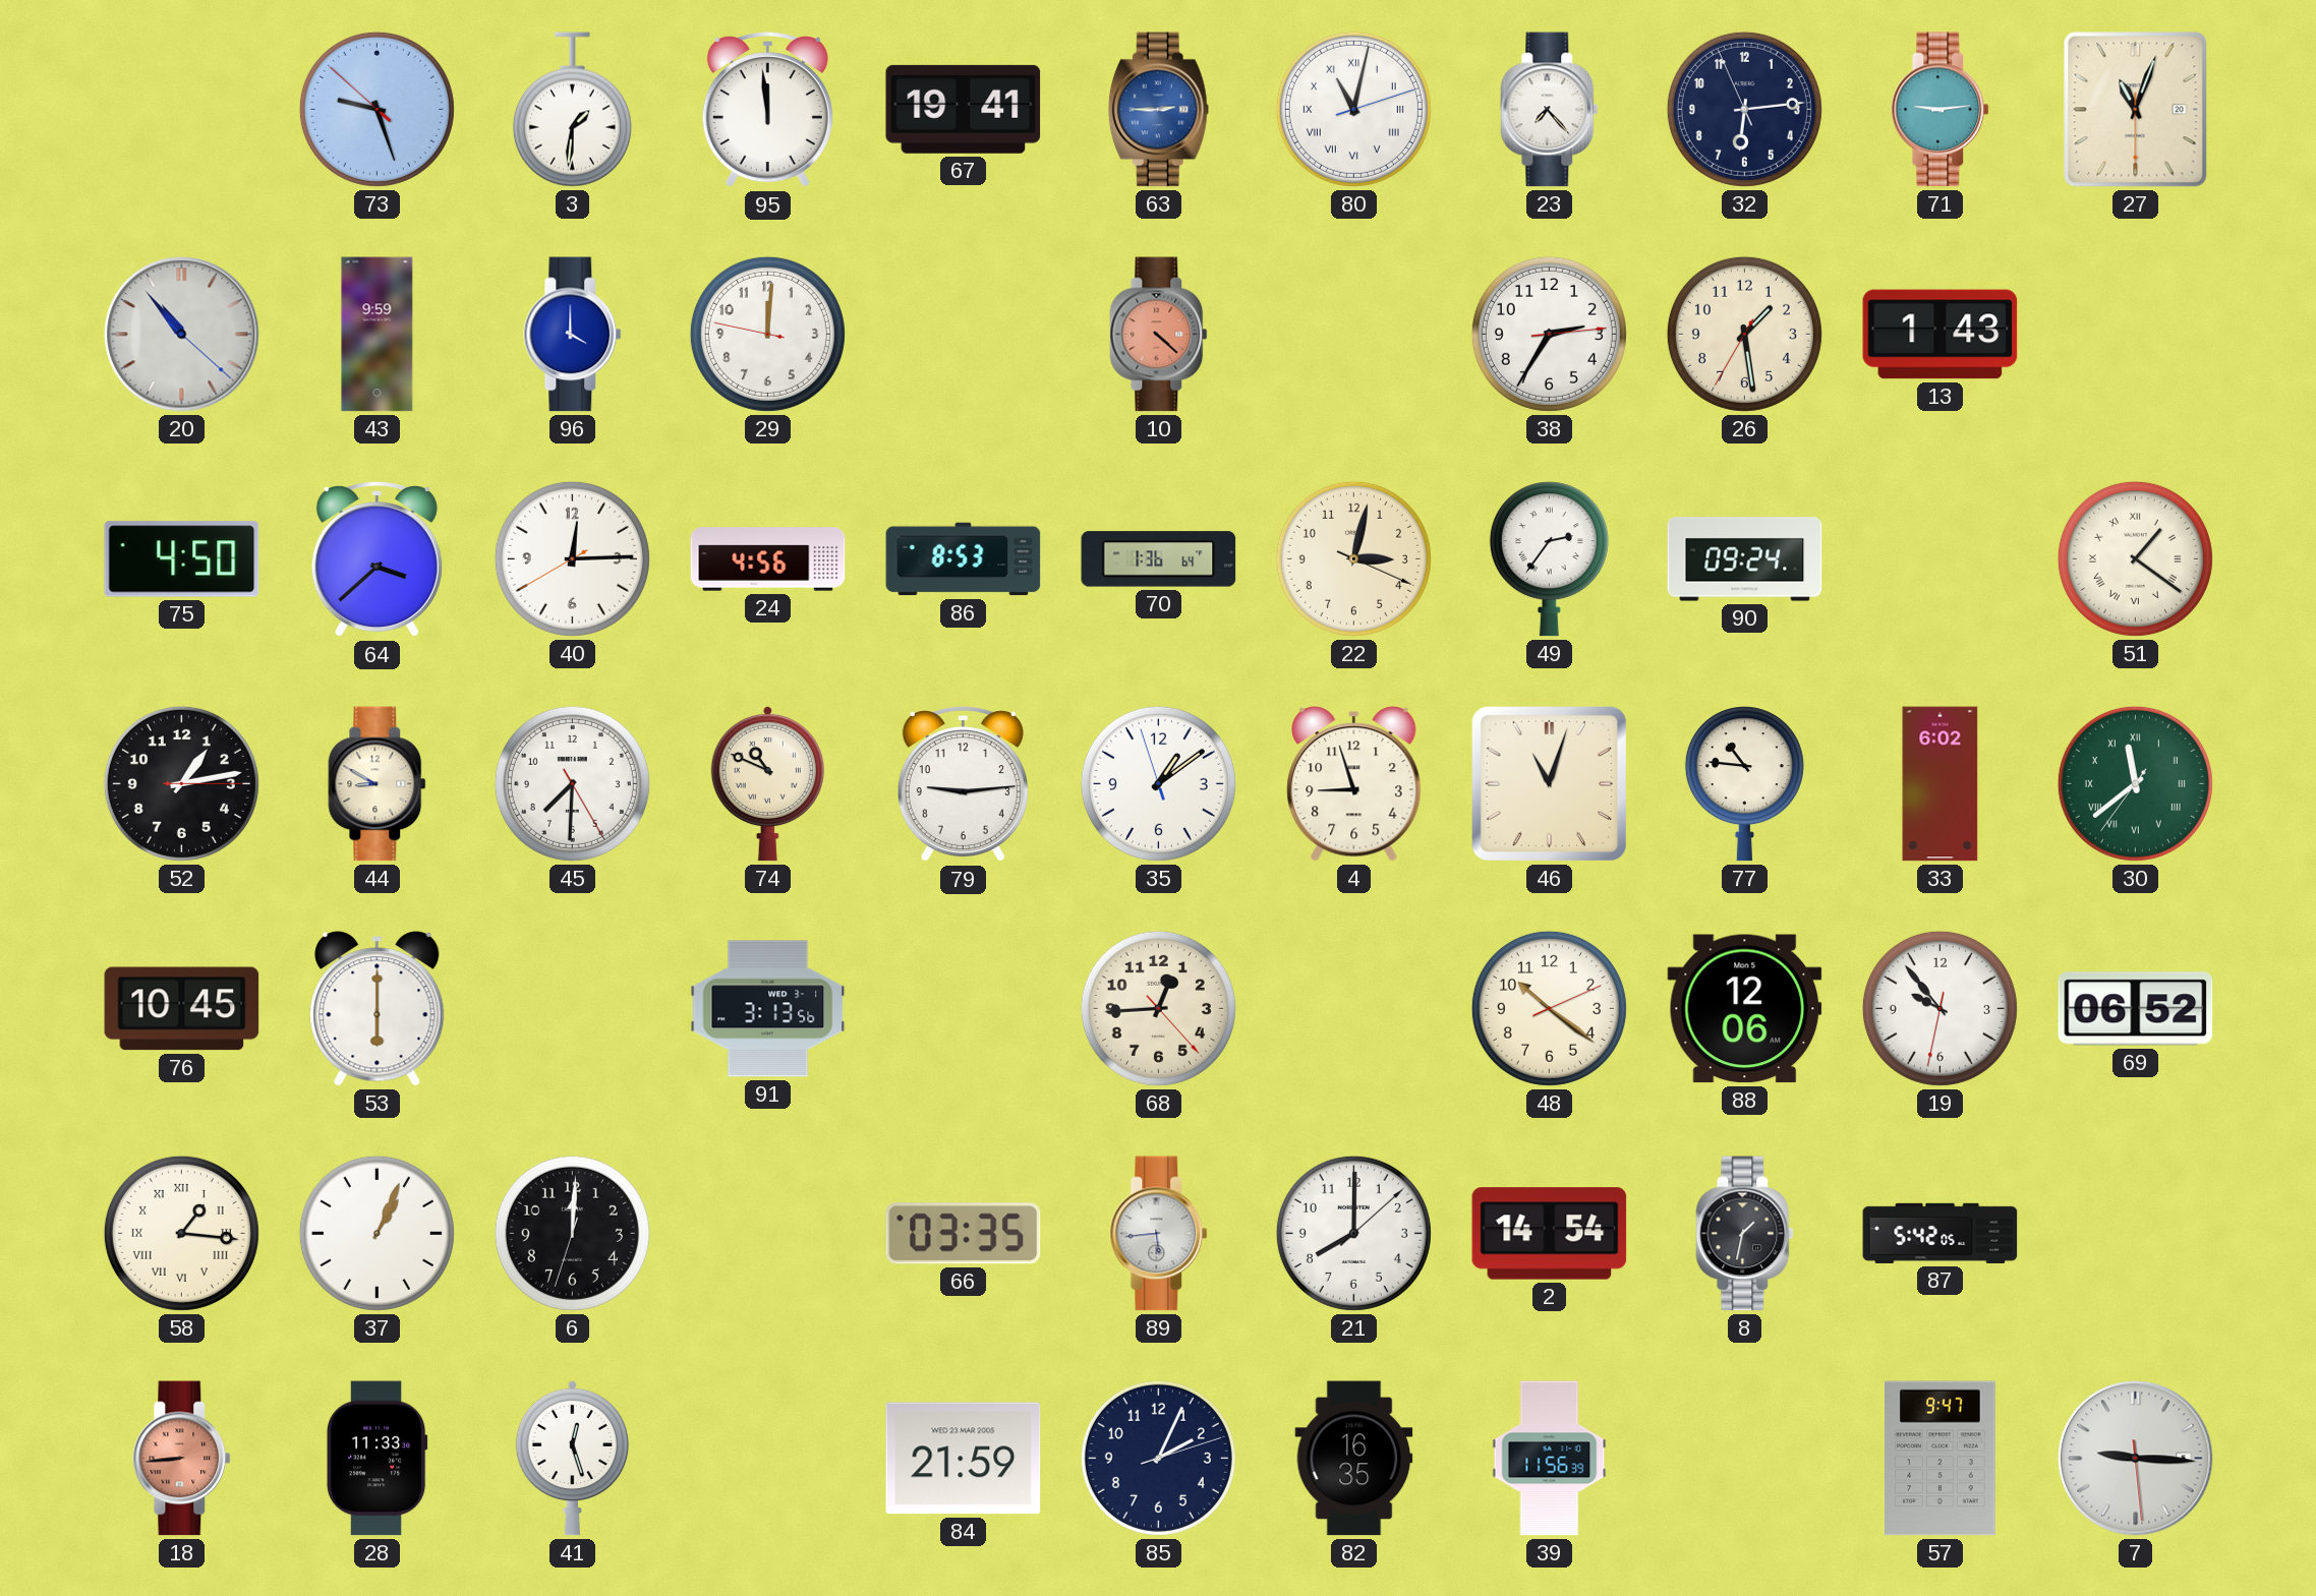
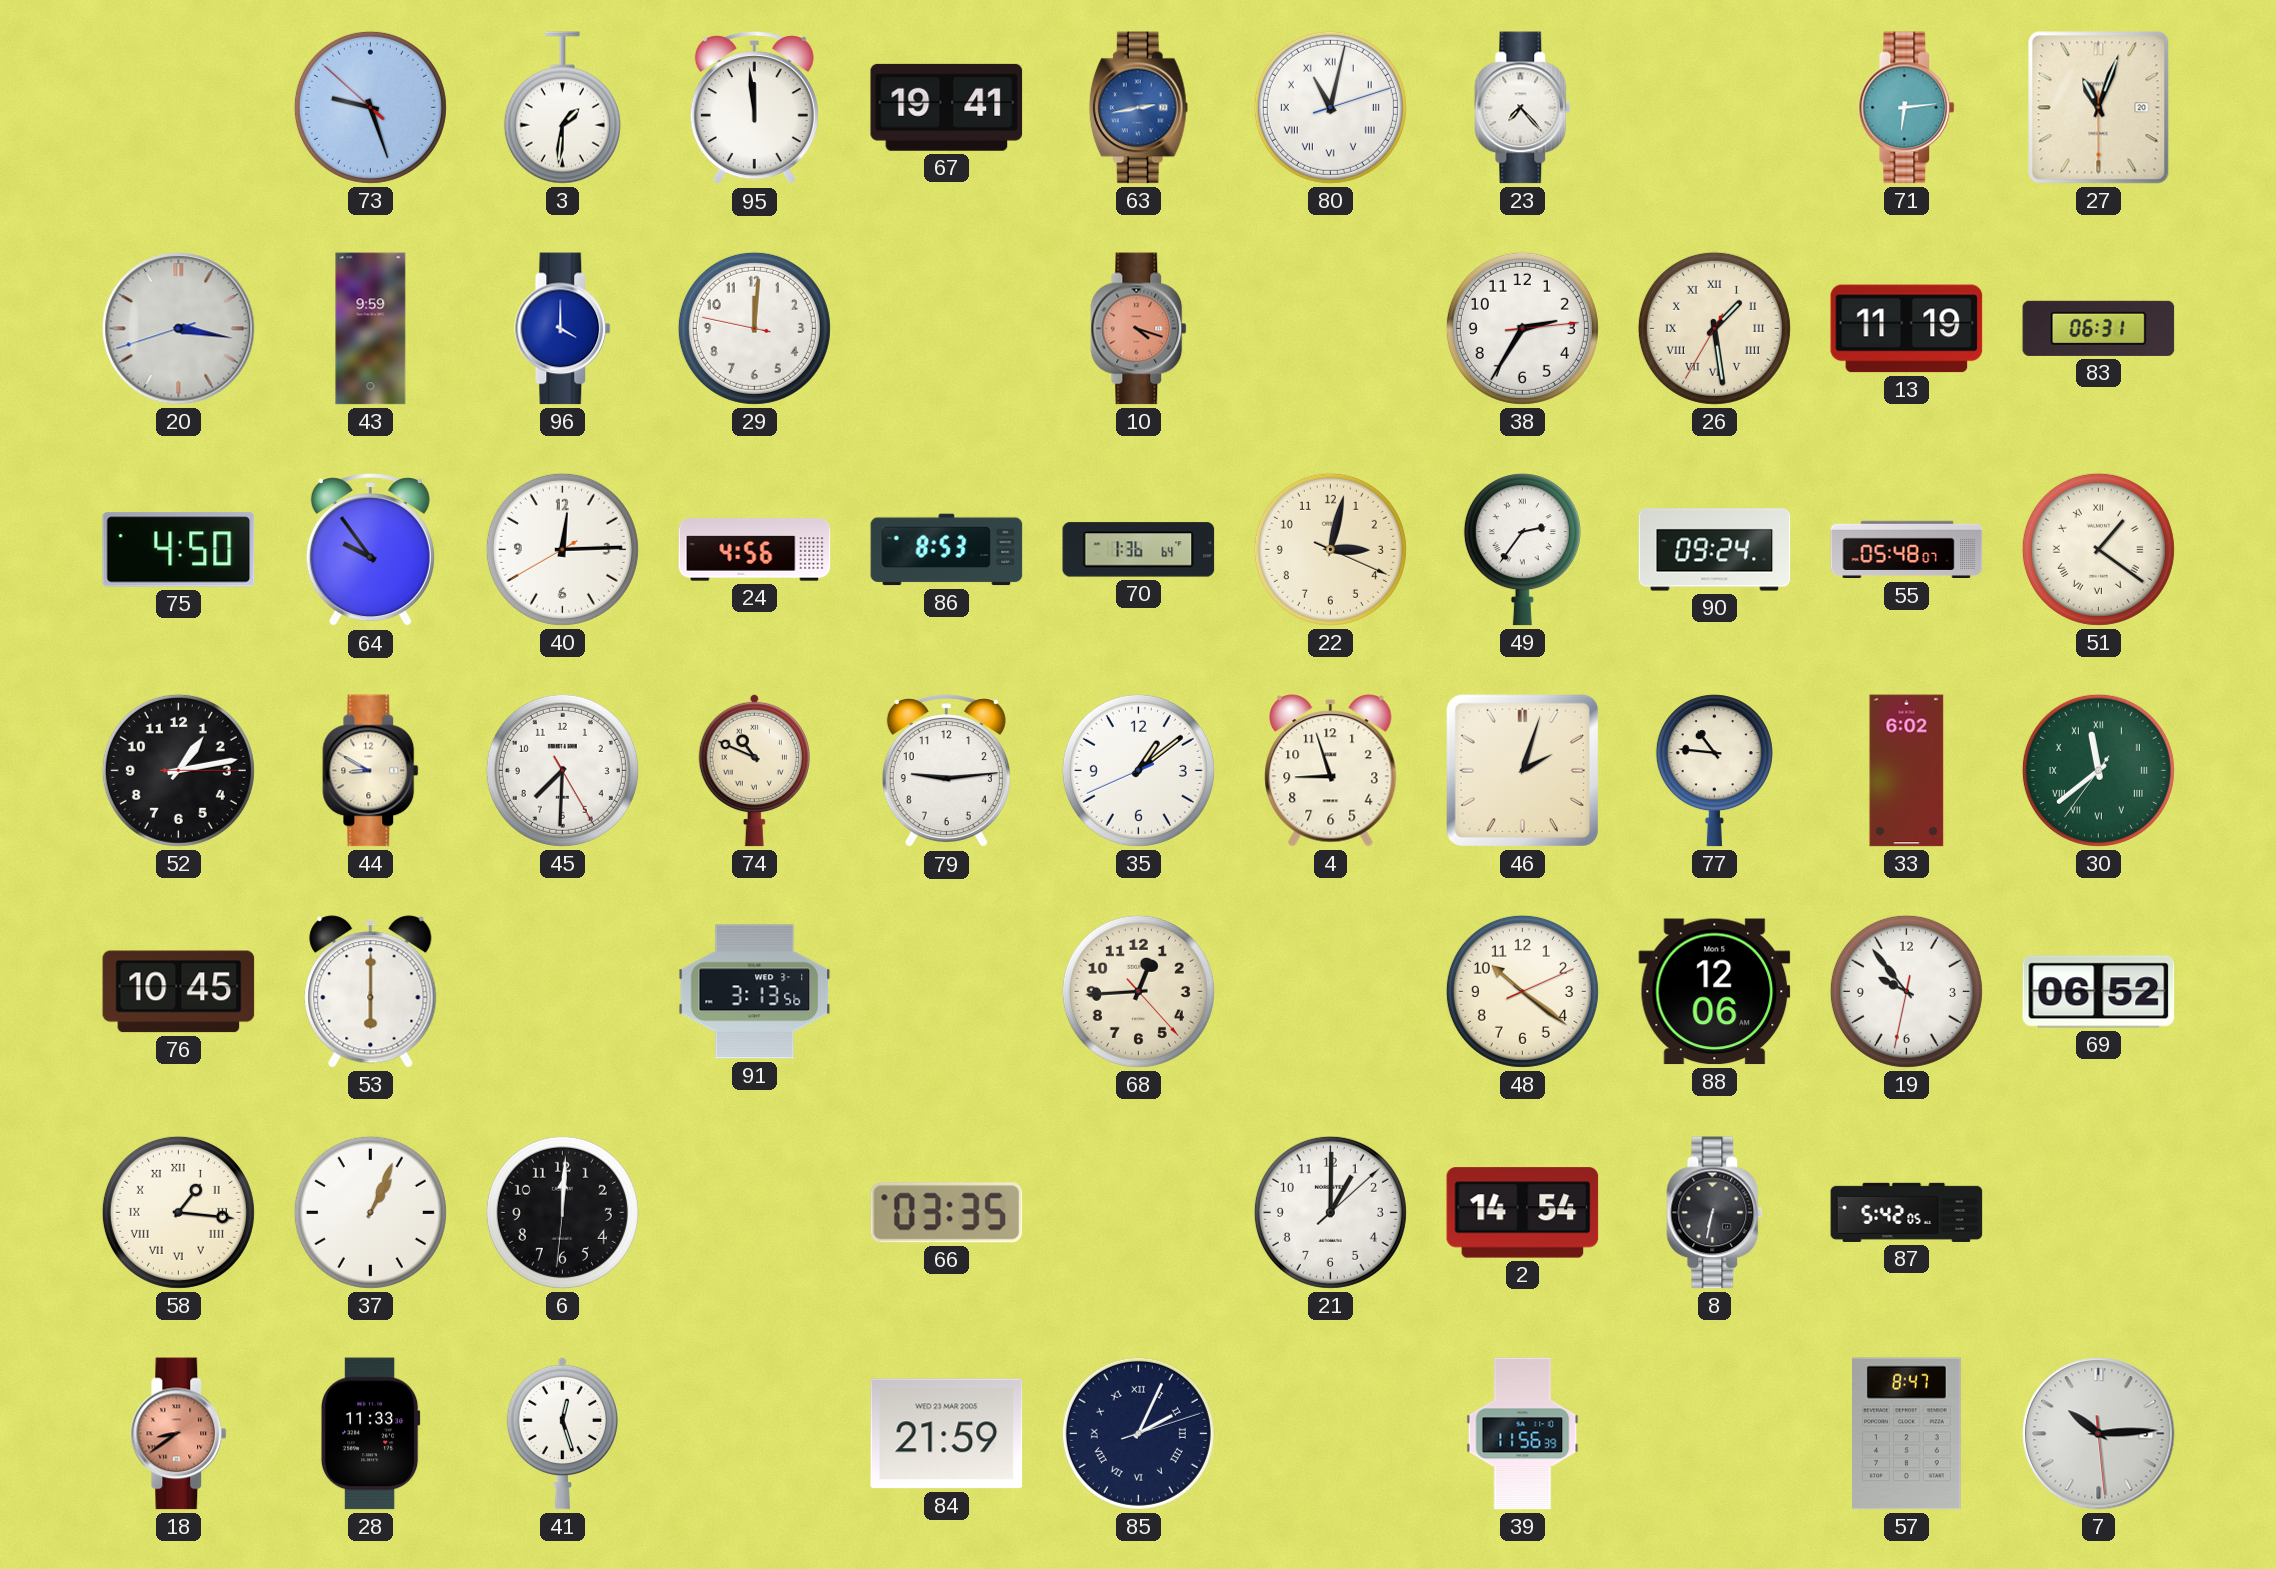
63: 2:45 -> 2:43
32: 6:13 -> none
71: 9:14 -> 6:14
20: 10:53 -> 3:16
10: 4:22 -> 4:18
26 numerals: Arabic -> Roman
13: 1:43 -> 11:19
83: none -> 06:31
64: 3:38 -> 9:54
55: none -> 05:48
35: 1:08:57 -> 1:08:41
46: 11:03 -> 2:03
6: 12:00:33 -> 12:00:31
89: 5:44 -> none
21: 8:00 -> 1:00
8: 1:32 -> 6:32
18: 8:44 -> 8:39
85 numerals: Arabic -> Roman
82: 16:35 -> none
57: 9:47 -> 8:47
7: 9:15 -> 10:14
